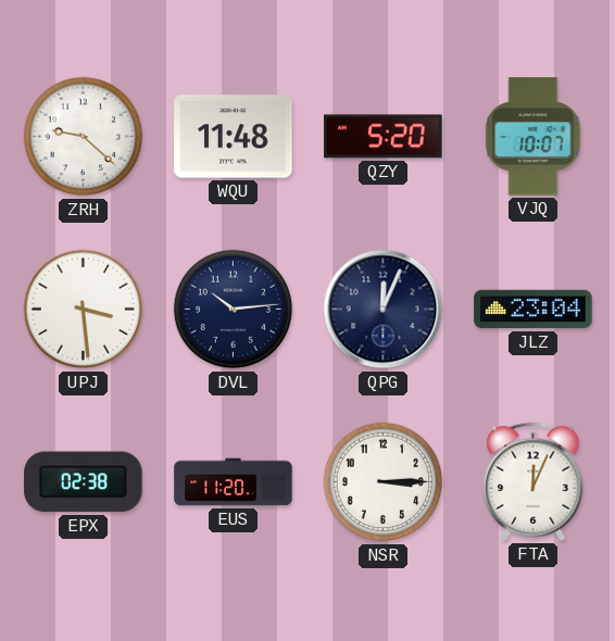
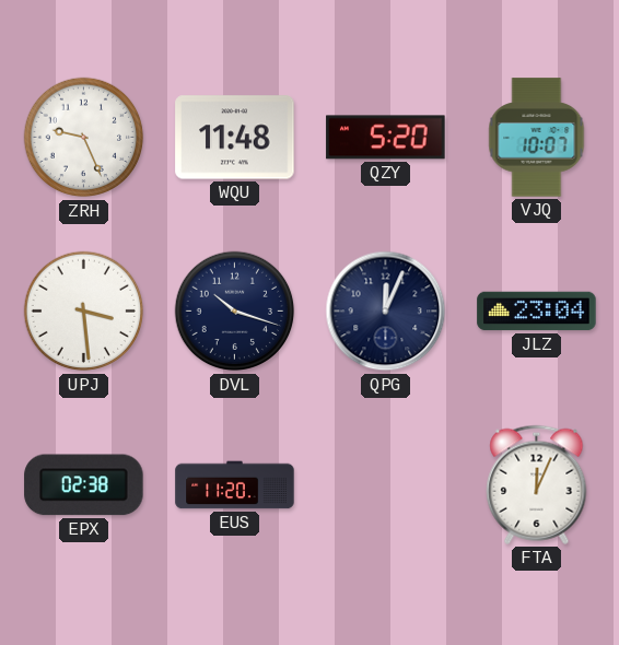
ZRH: 9:22 -> 9:26
DVL: 10:14 -> 10:18
NSR: 3:15 -> none
